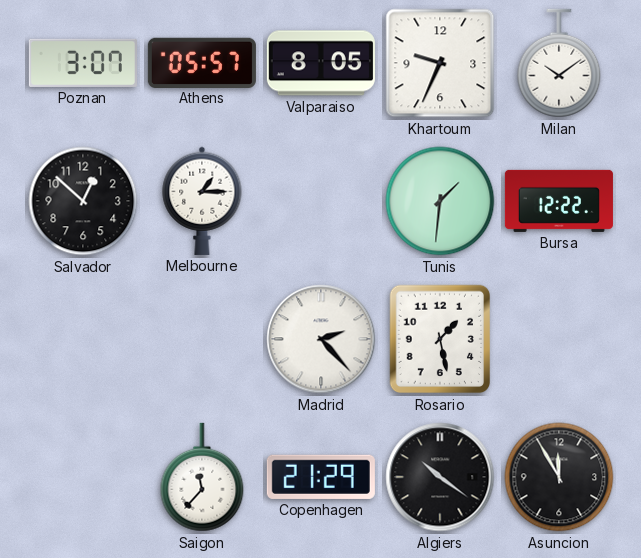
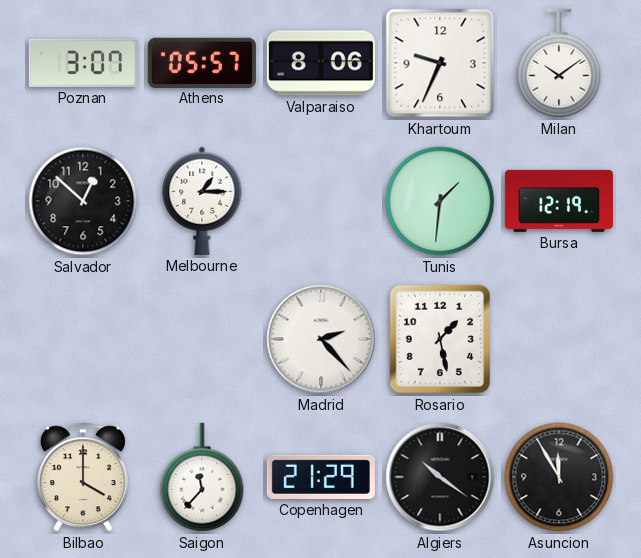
Valparaiso: 8:05 -> 8:06
Bursa: 12:22 -> 12:19
Bilbao: none -> 4:00
